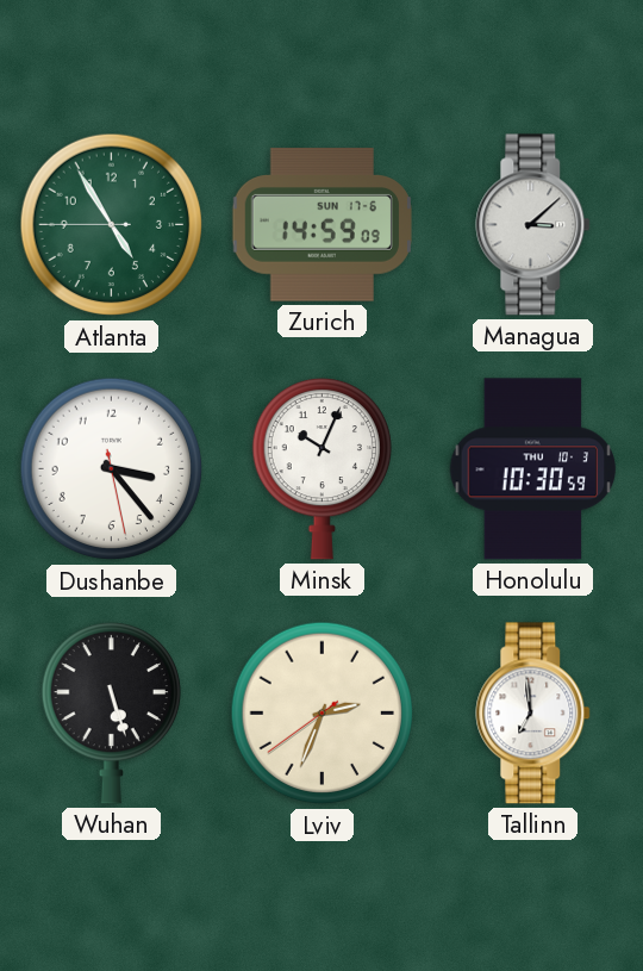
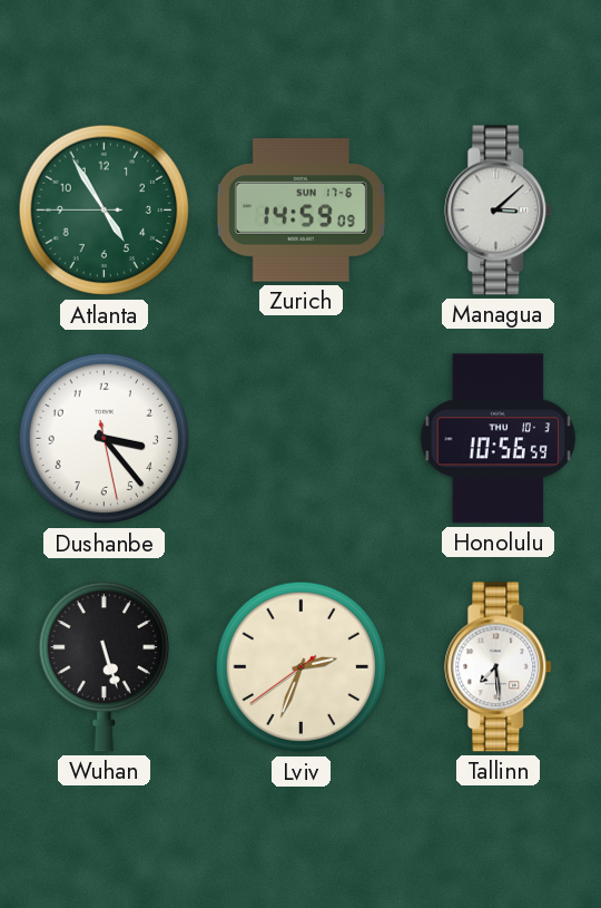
Minsk: 10:04 -> none
Honolulu: 10:30 -> 10:56
Tallinn: 6:59 -> 7:29
